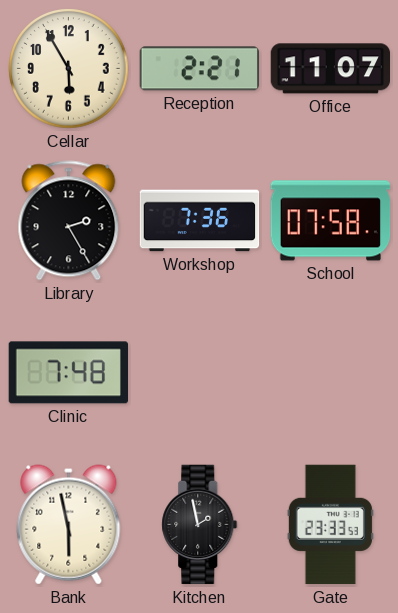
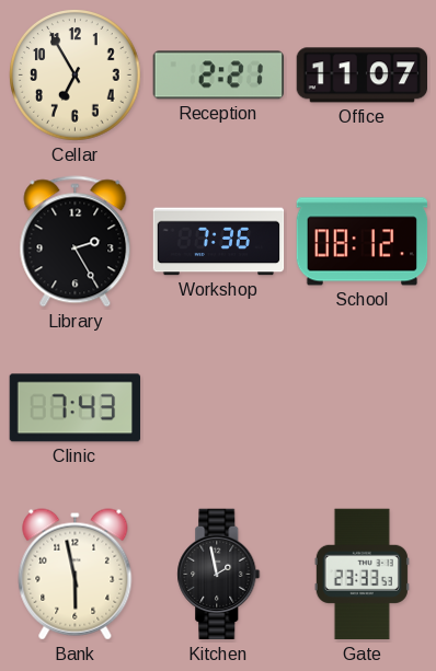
Cellar: 5:55 -> 6:55
School: 07:58 -> 08:12
Clinic: 7:48 -> 7:43
